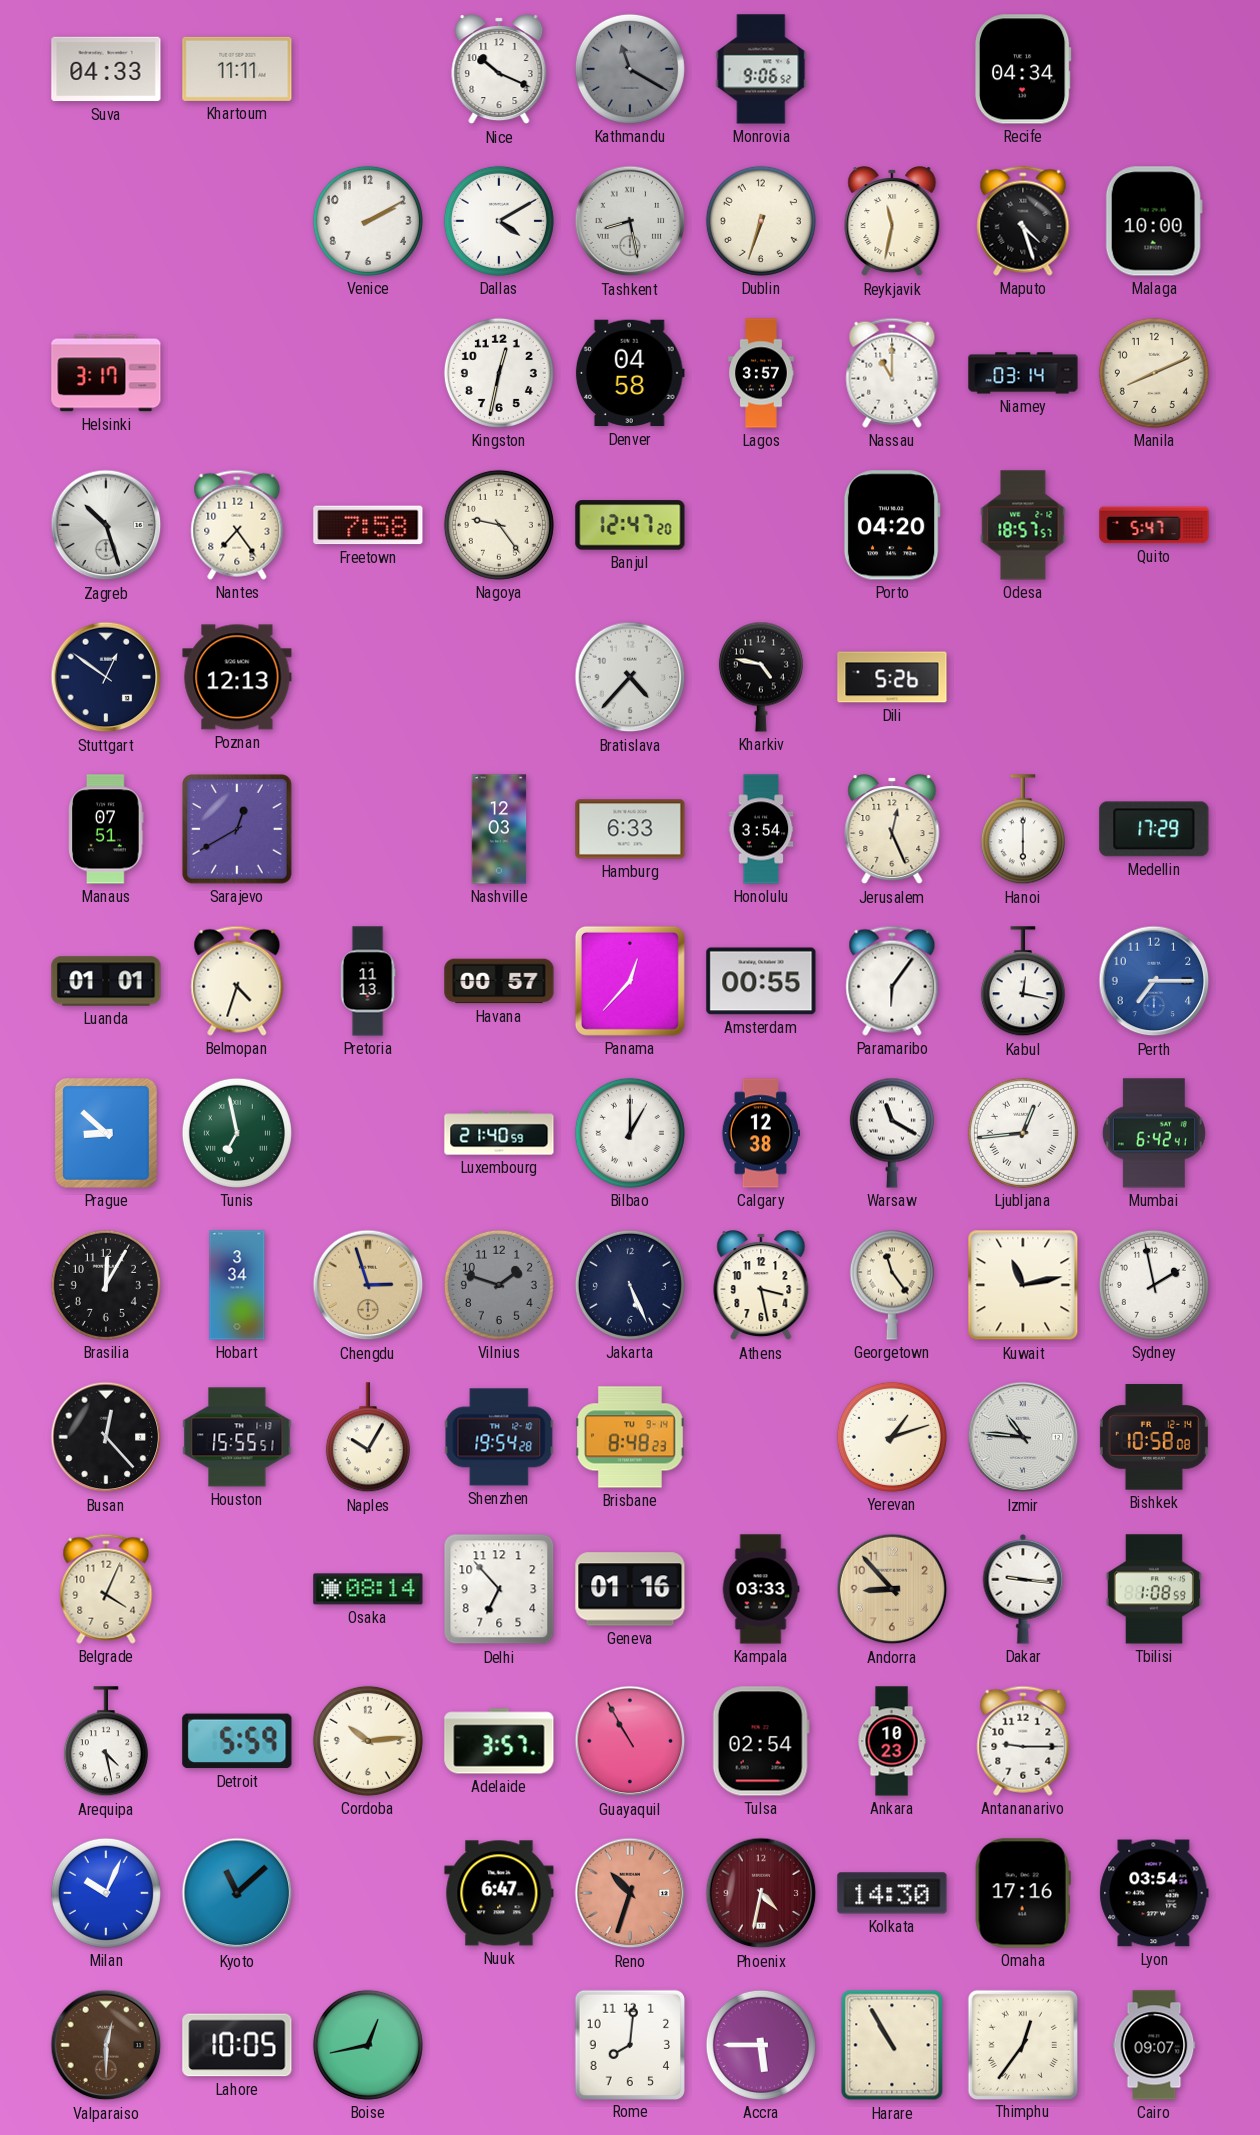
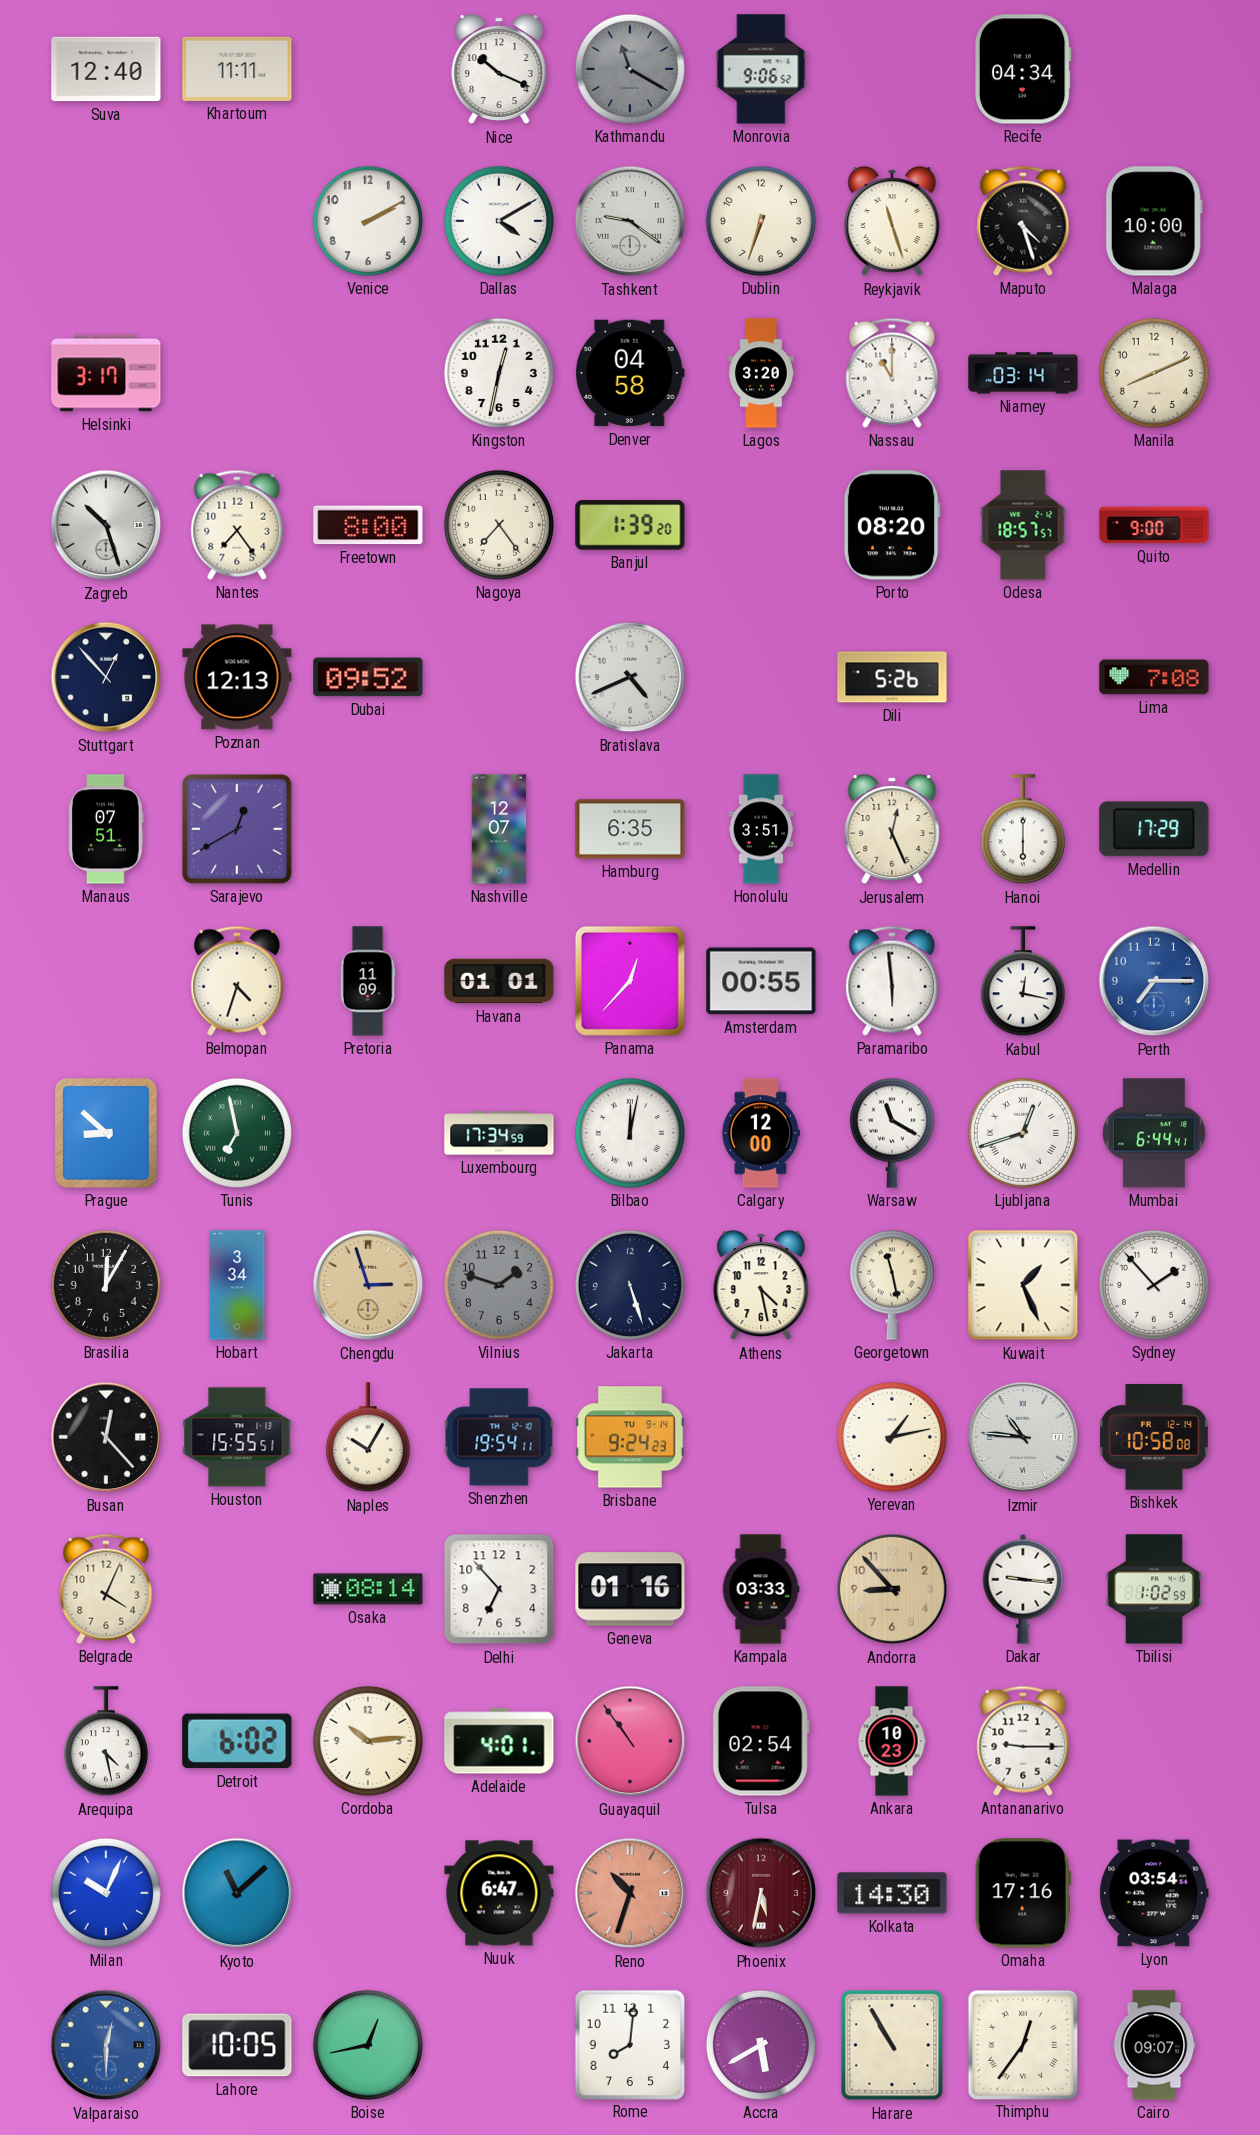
Suva: 04:33 -> 12:40
Tashkent: 8:28 -> 9:21
Reykjavik: 11:32 -> 11:27
Lagos: 3:57 -> 3:20
Freetown: 7:58 -> 8:00
Nagoya: 9:24 -> 7:24
Banjul: 12:47 -> 1:39
Porto: 04:20 -> 08:20
Quito: 5:47 -> 9:00
Stuttgart: 12:51 -> 12:53
Dubai: none -> 09:52
Bratislava: 4:37 -> 4:41
Kharkiv: 4:47 -> none
Lima: none -> 7:08
Nashville: 12:03 -> 12:07
Hamburg: 6:33 -> 6:35
Honolulu: 3:54 -> 3:51
Luanda: 01:01 -> none
Pretoria: 11:13 -> 11:09
Havana: 00:57 -> 01:01
Paramaribo: 6:06 -> 5:59
Luxembourg: 21:40 -> 17:34
Bilbao: 1:00 -> 12:02
Calgary: 12:38 -> 12:00
Ljubljana: 12:44 -> 12:42
Mumbai: 6:42 -> 6:44
Jakarta: 5:26 -> 5:27
Athens: 3:28 -> 4:28
Georgetown: 11:24 -> 11:28
Kuwait: 11:13 -> 1:26
Sydney: 1:58 -> 1:53
Shenzhen: 19:54:28 -> 19:54:11
Brisbane: 8:48 -> 9:24
Yerevan: 1:12 -> 1:13
Tbilisi: 1:08 -> 1:02
Detroit: 5:59 -> 6:02
Adelaide: 3:57 -> 4:01
Guayaquil: 10:55 -> 10:54
Phoenix: 4:32 -> 5:32
Valparaiso dial: brown -> blue
Accra: 5:45 -> 5:40
